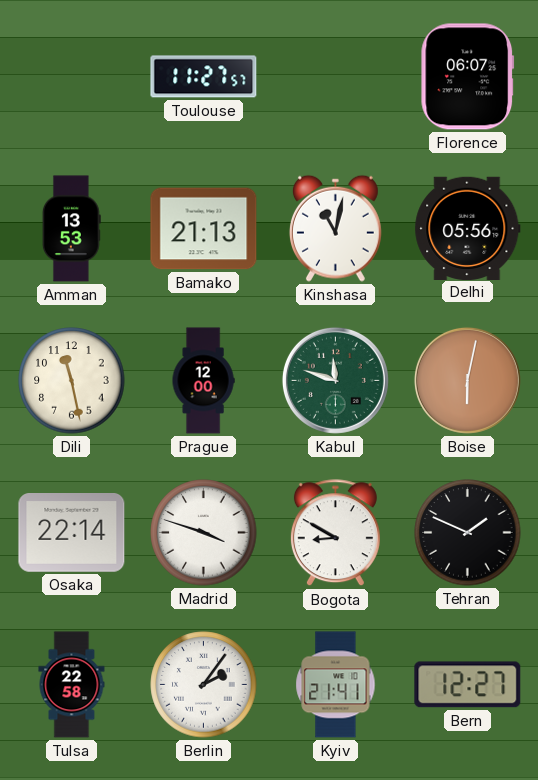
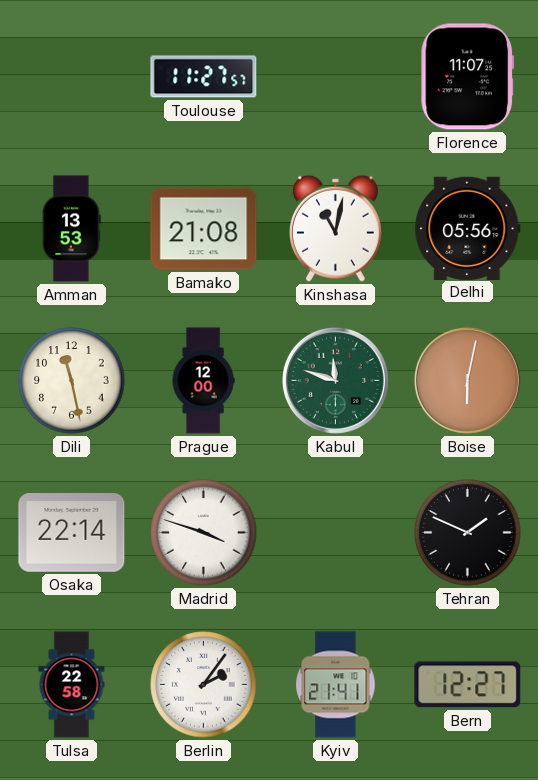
Florence: 06:07 -> 11:07
Bamako: 21:13 -> 21:08
Bogota: 8:50 -> none
